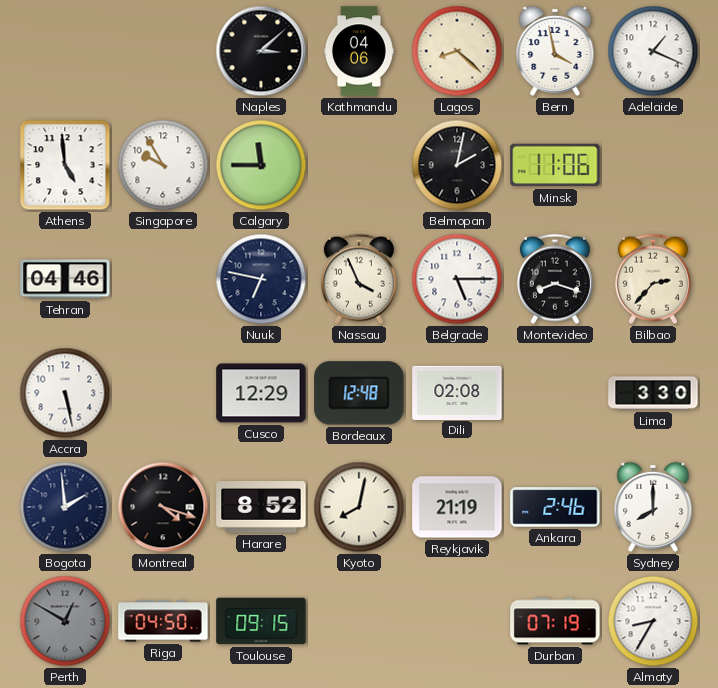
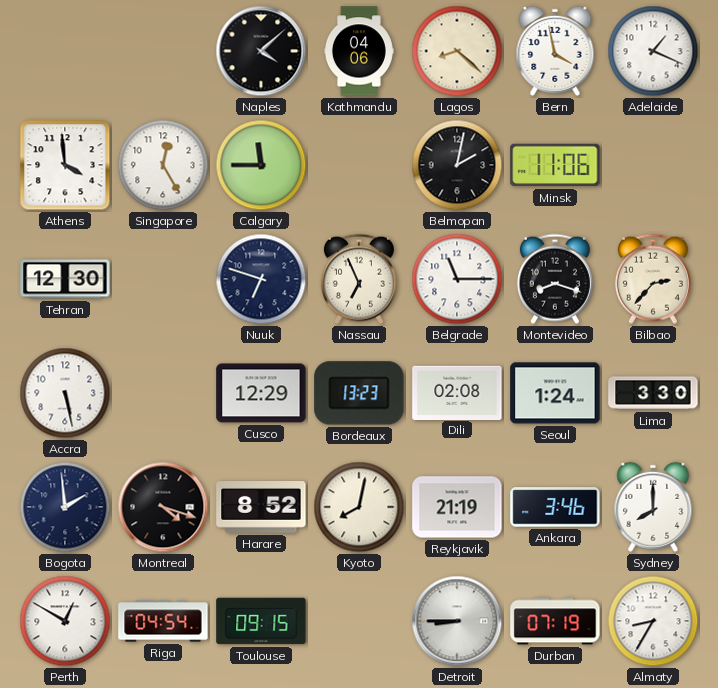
Naples: 3:08 -> 4:08
Athens: 4:59 -> 3:59
Singapore: 9:55 -> 12:25
Tehran: 04:46 -> 12:30
Nuuk: 6:47 -> 6:48
Nassau: 3:56 -> 6:56
Belgrade: 5:15 -> 11:15
Bordeaux: 12:48 -> 13:23
Seoul: none -> 1:24
Ankara: 2:46 -> 3:46
Perth dial: grey -> white
Riga: 04:50 -> 04:54
Detroit: none -> 8:45
